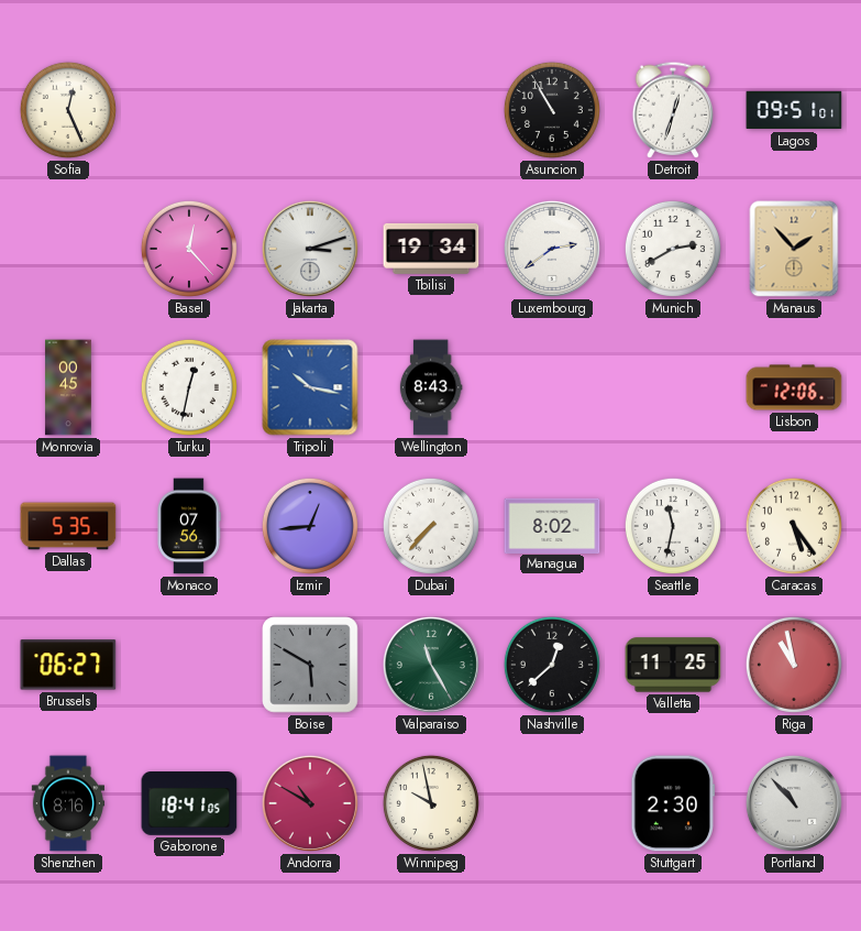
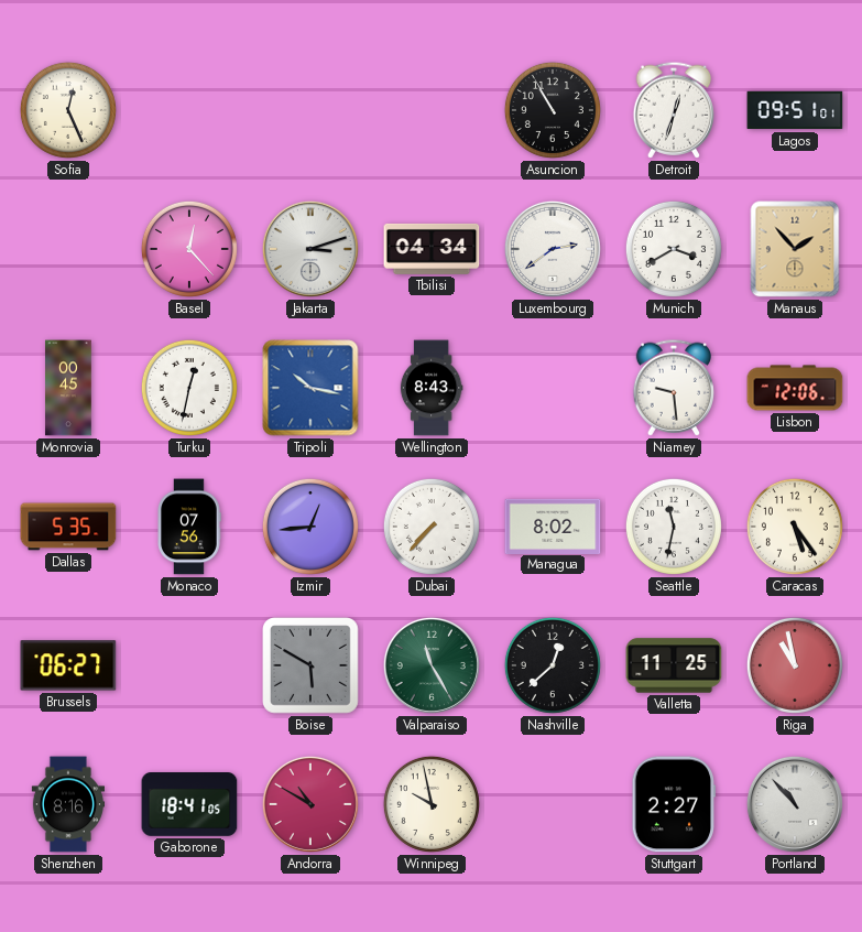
Tbilisi: 19:34 -> 04:34
Munich: 2:40 -> 3:40
Niamey: none -> 9:29
Stuttgart: 2:30 -> 2:27
